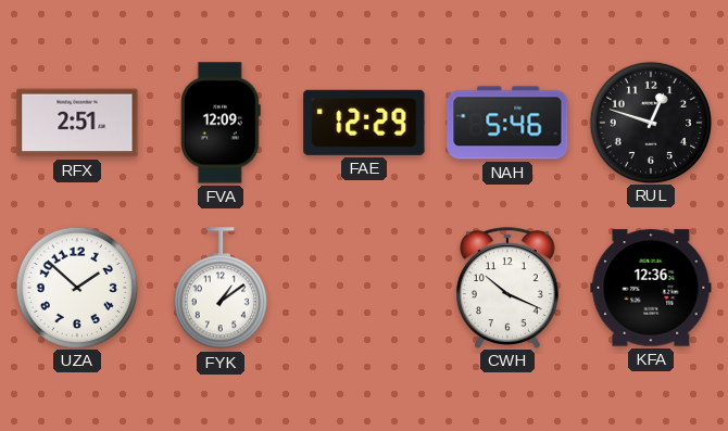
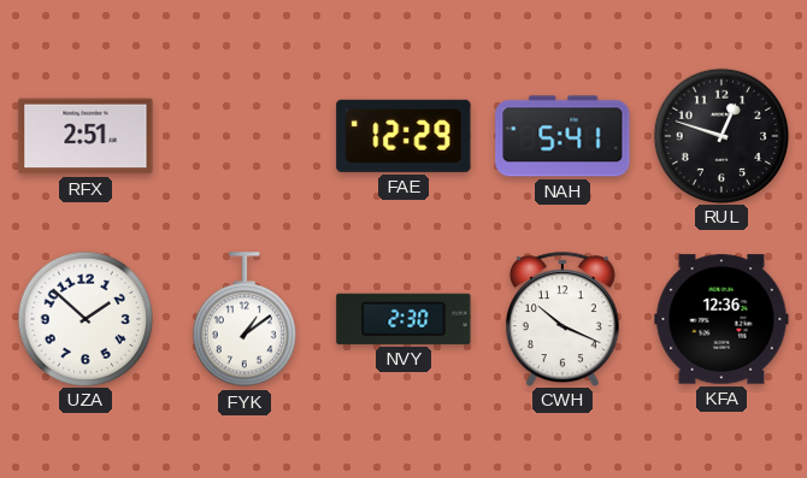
FVA: 12:09 -> none
NAH: 5:46 -> 5:41
NVY: none -> 2:30
